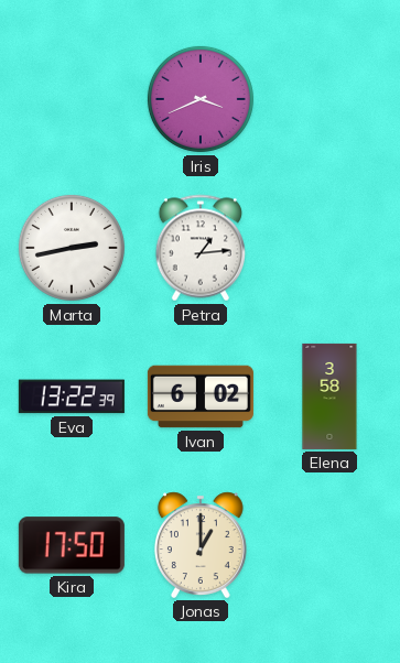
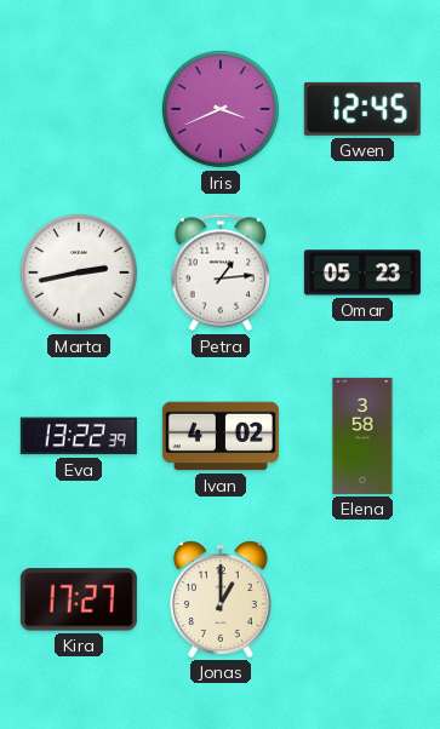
Gwen: none -> 12:45
Omar: none -> 05:23
Ivan: 6:02 -> 4:02
Kira: 17:50 -> 17:27
